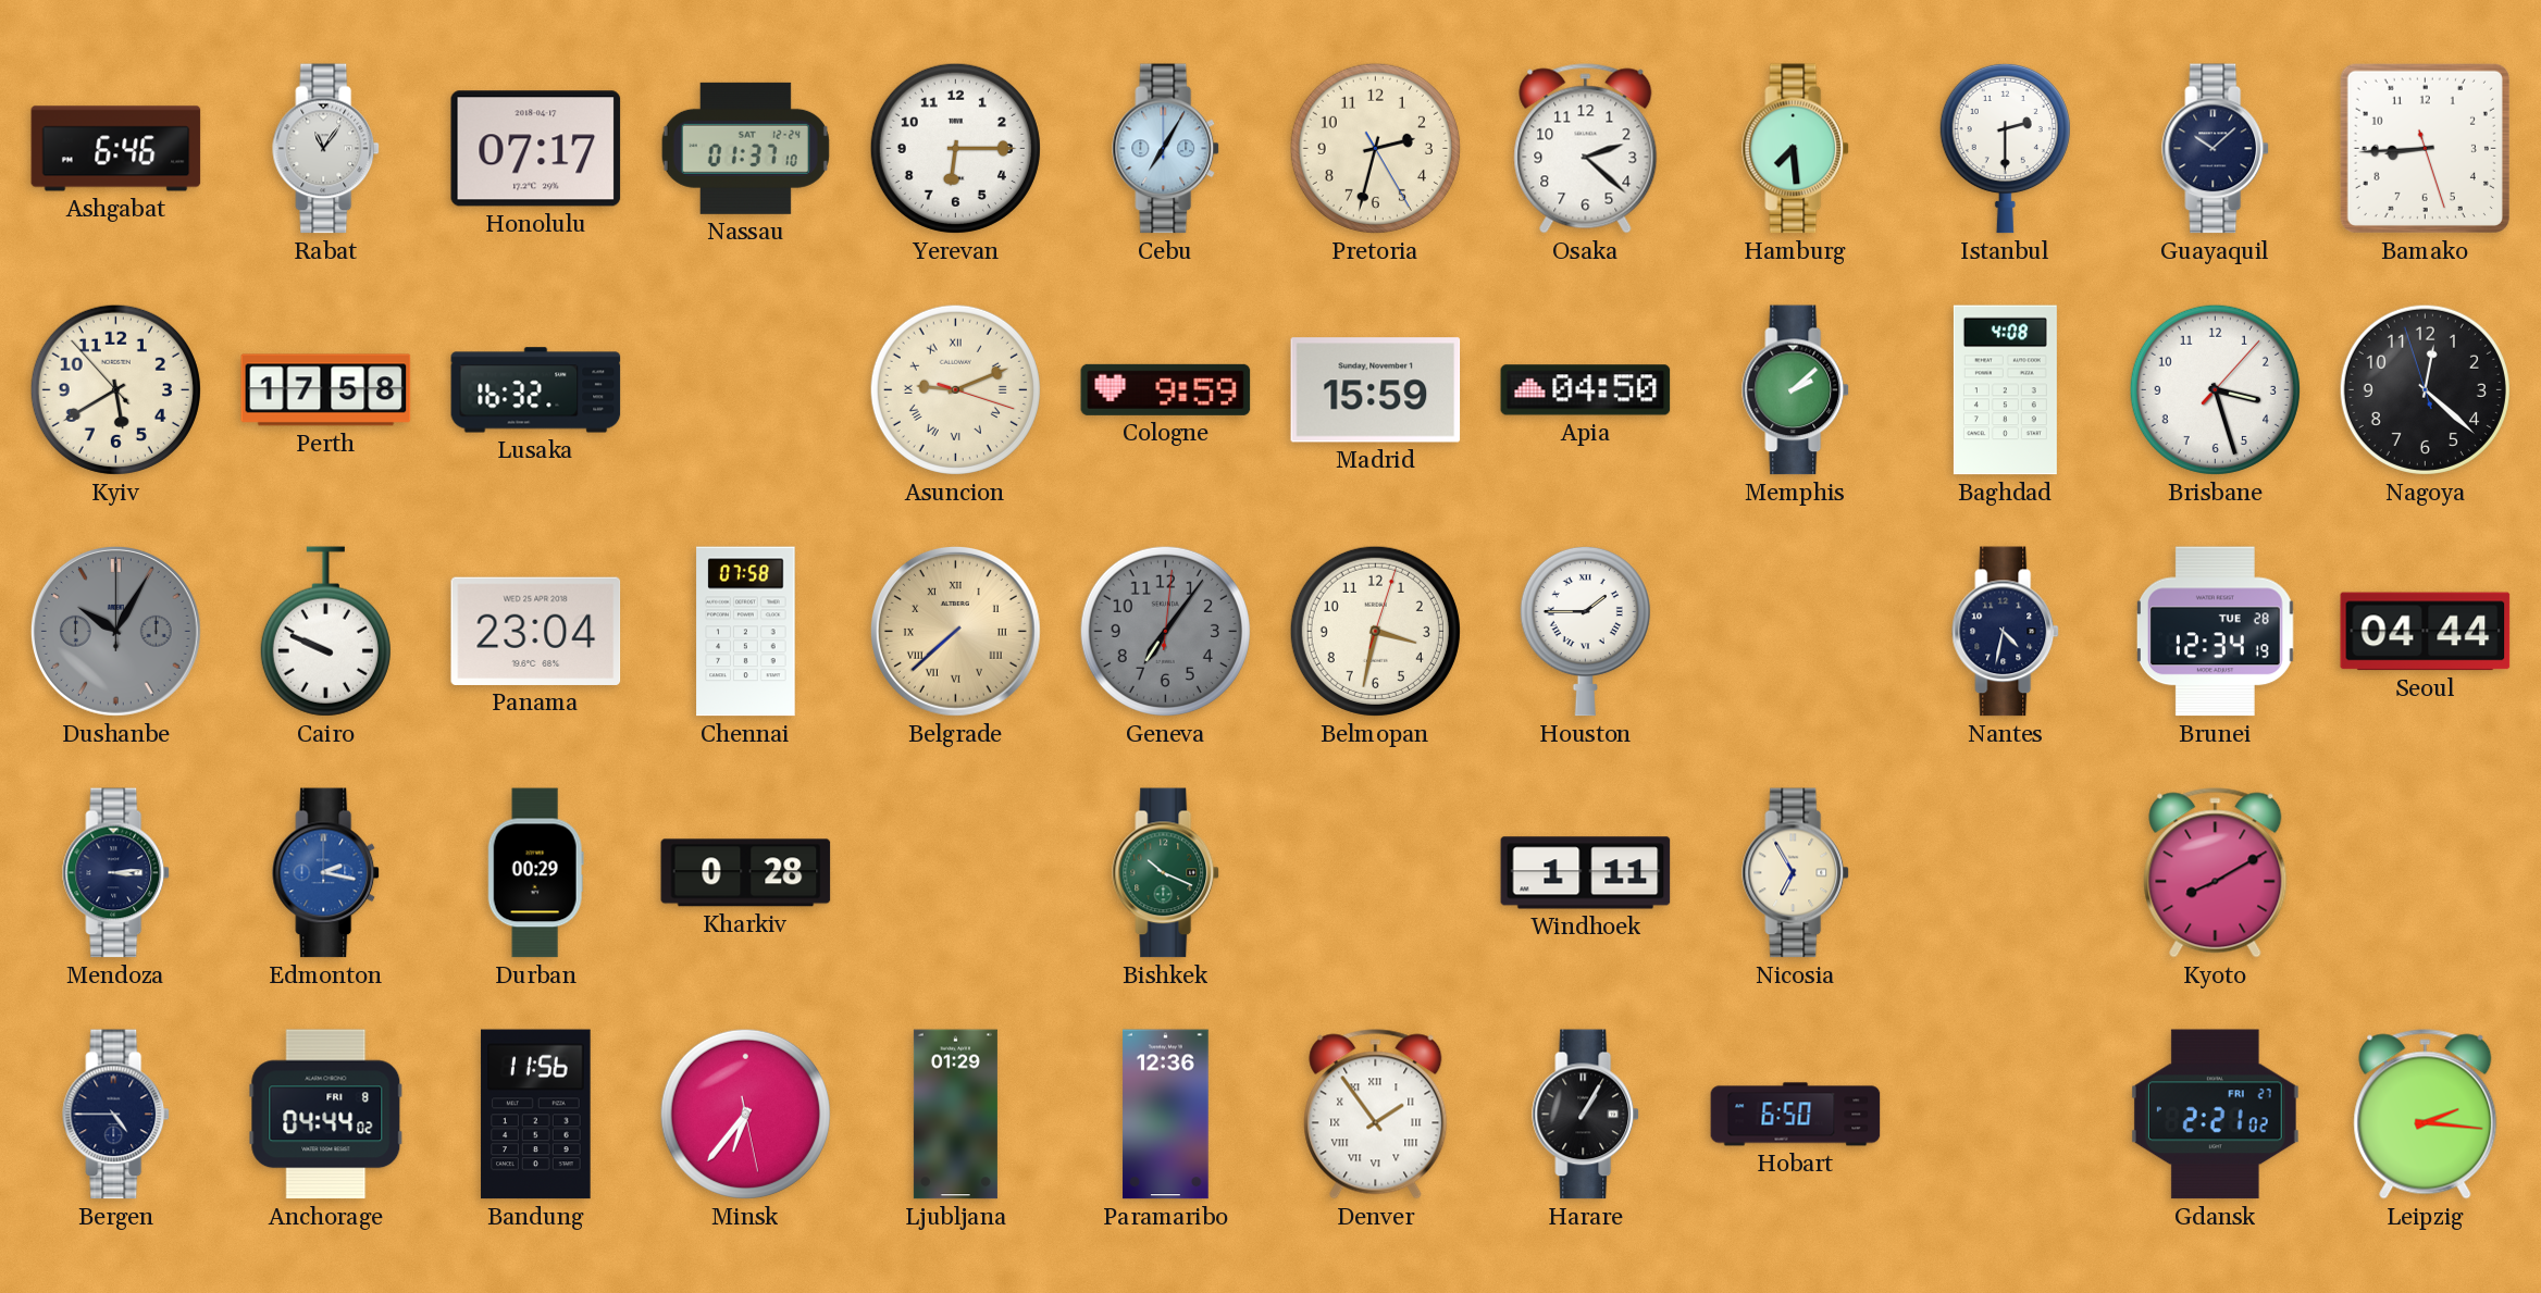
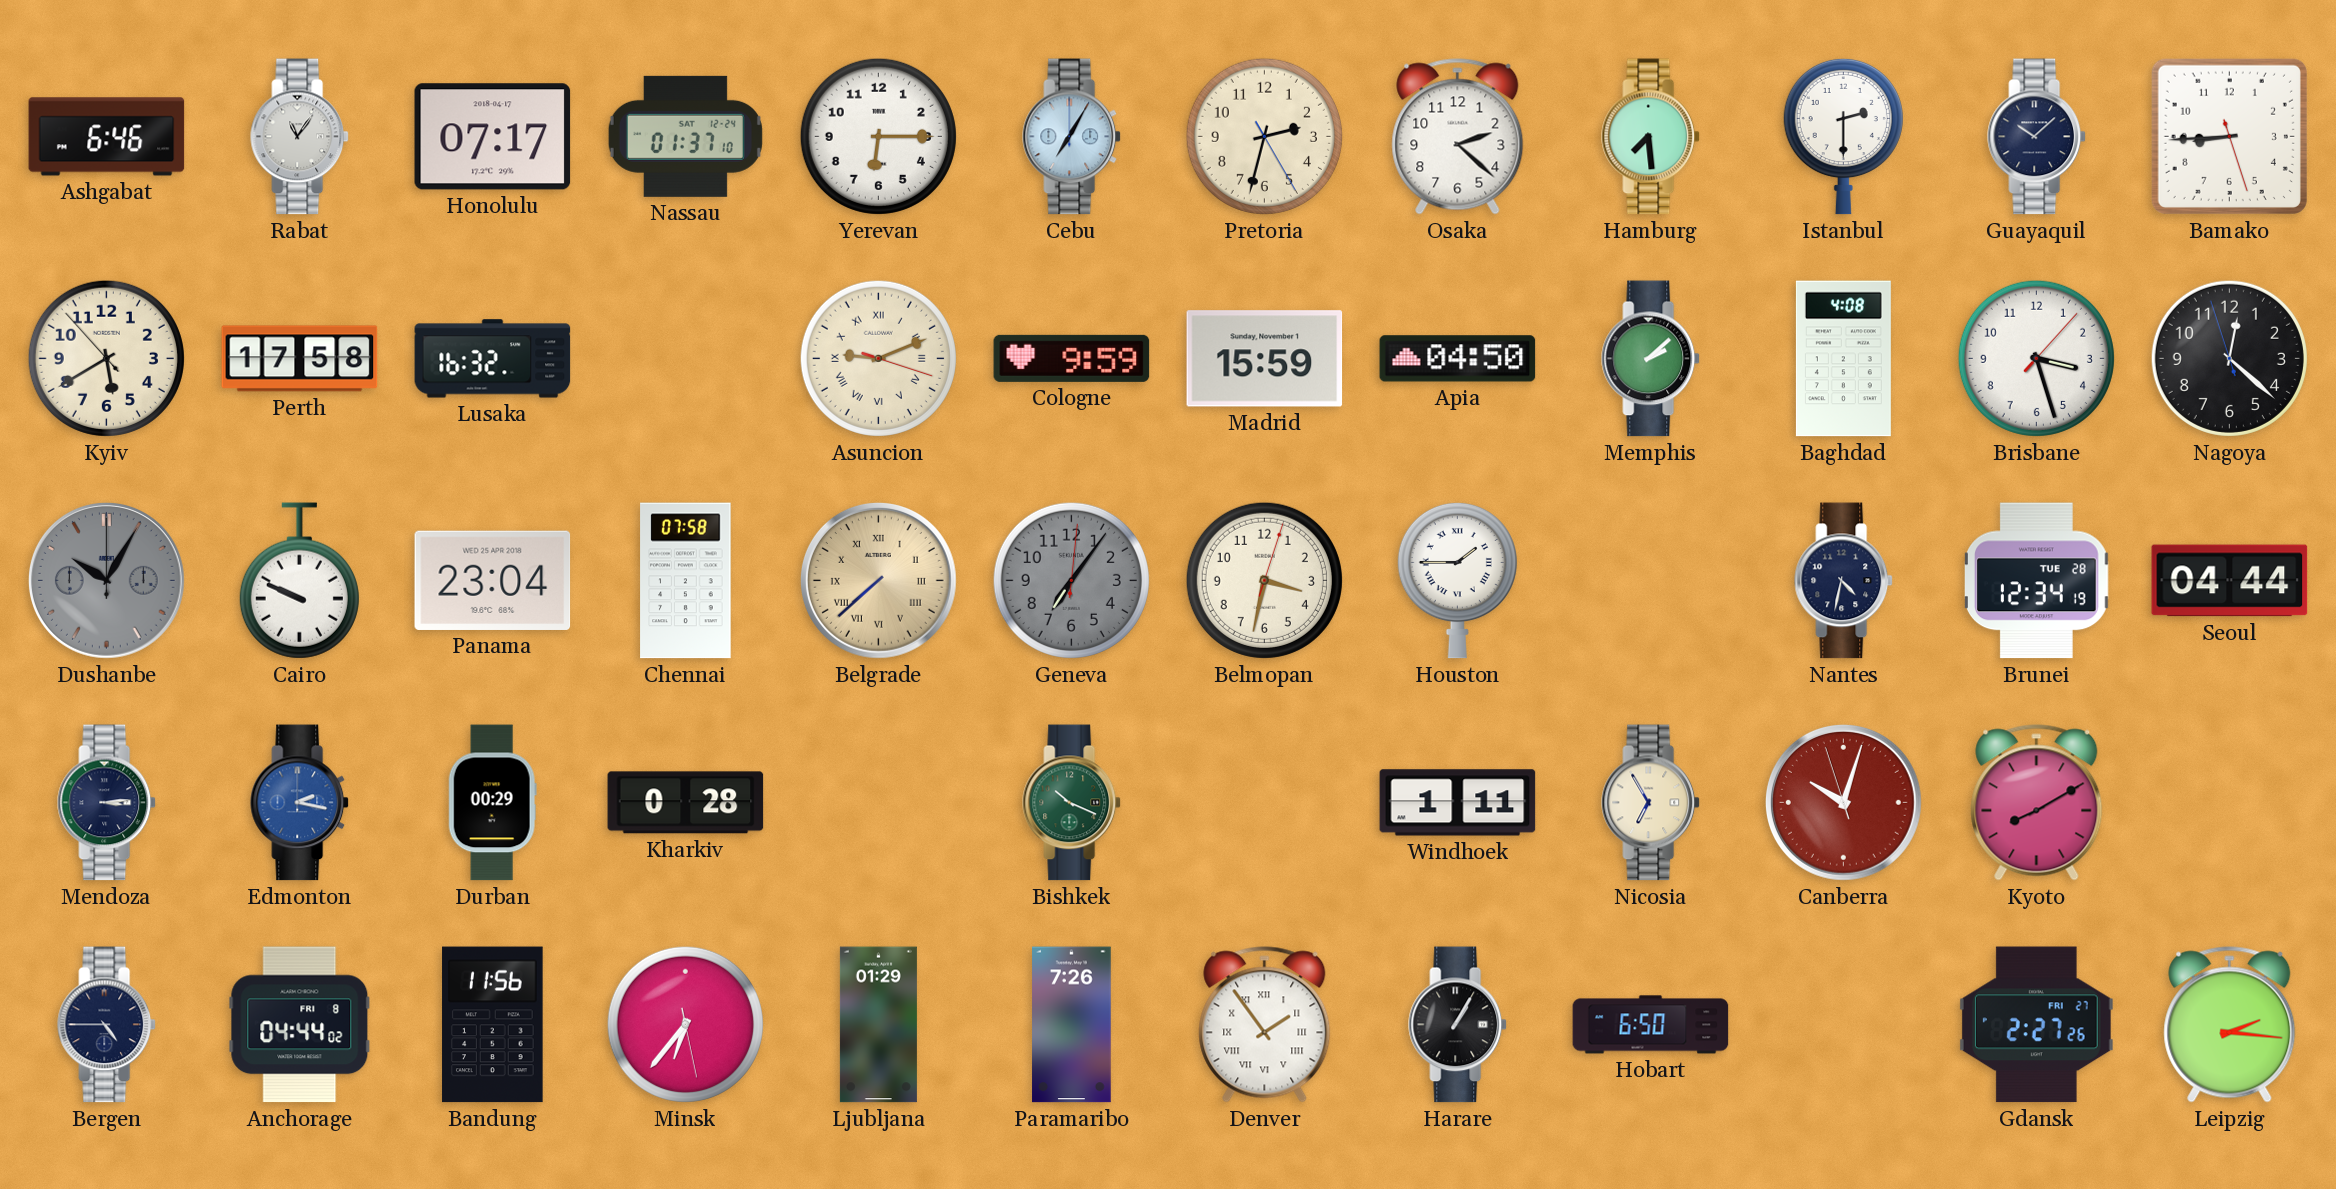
Canberra: none -> 10:02
Paramaribo: 12:36 -> 7:26
Gdansk: 2:21 -> 2:27
